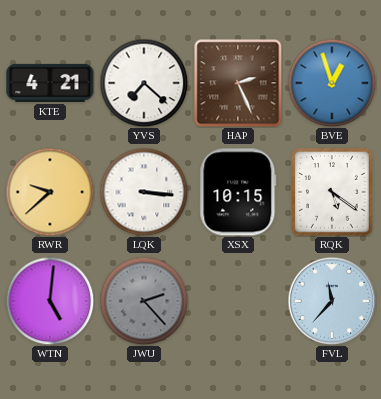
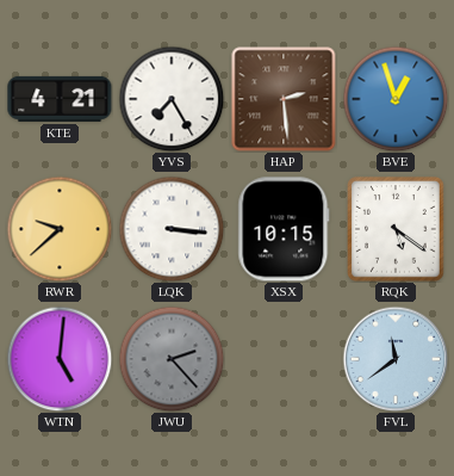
YVS: 7:22 -> 7:25
HAP: 2:26 -> 2:29
FVL: 11:37 -> 11:39
